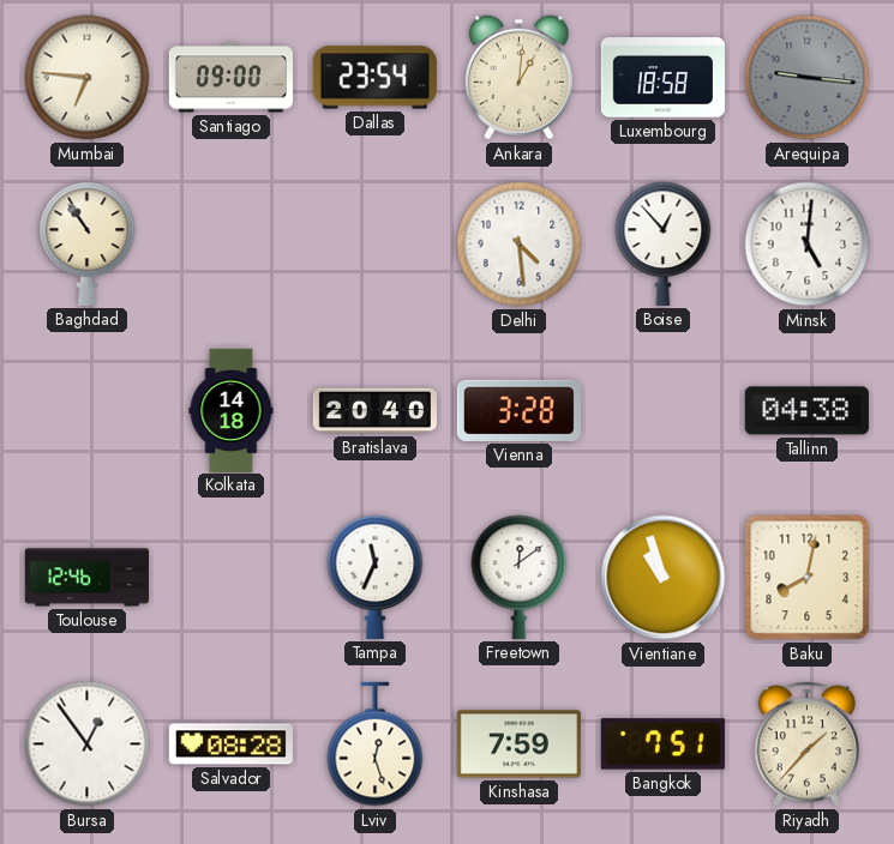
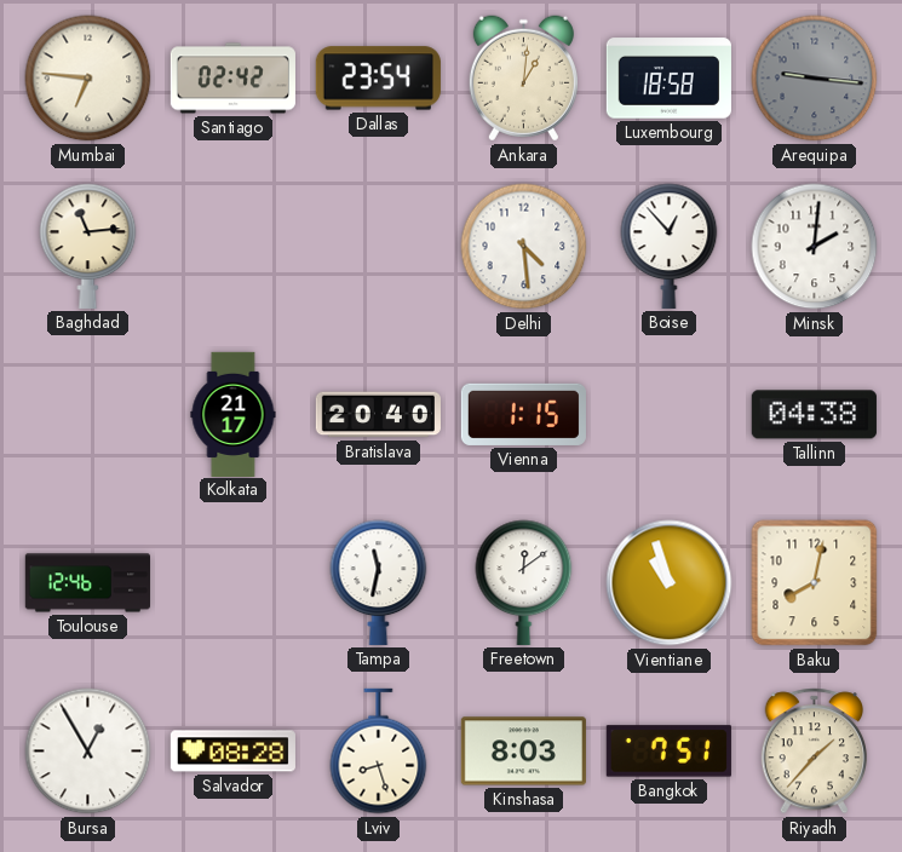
Santiago: 09:00 -> 02:42
Baghdad: 10:54 -> 11:14
Minsk: 5:01 -> 2:01
Kolkata: 14:18 -> 21:17
Vienna: 3:28 -> 1:15
Tampa: 11:34 -> 11:32
Bursa: 12:54 -> 12:55
Lviv: 12:27 -> 8:27
Kinshasa: 7:59 -> 8:03
